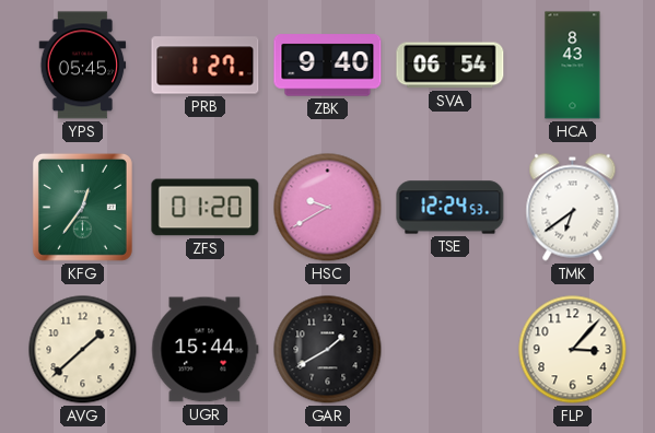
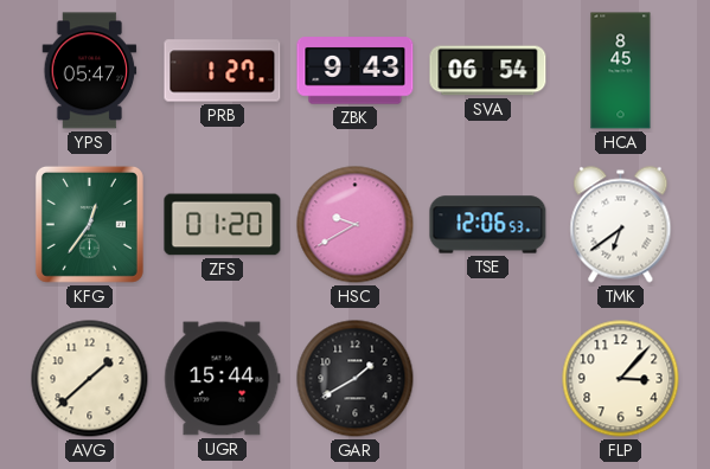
YPS: 05:45 -> 05:47
ZBK: 9:40 -> 9:43
HCA: 8:43 -> 8:45
TSE: 12:24 -> 12:06
